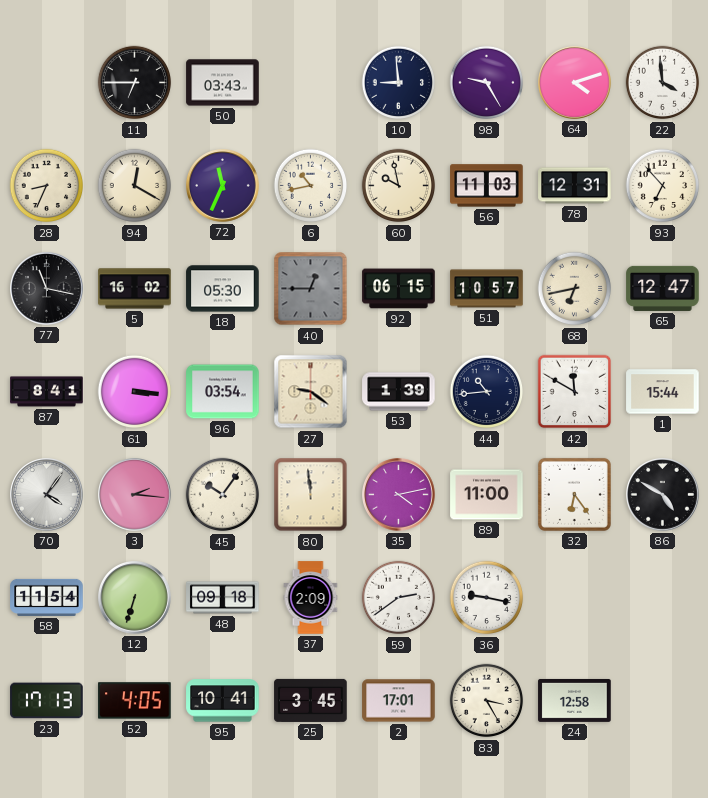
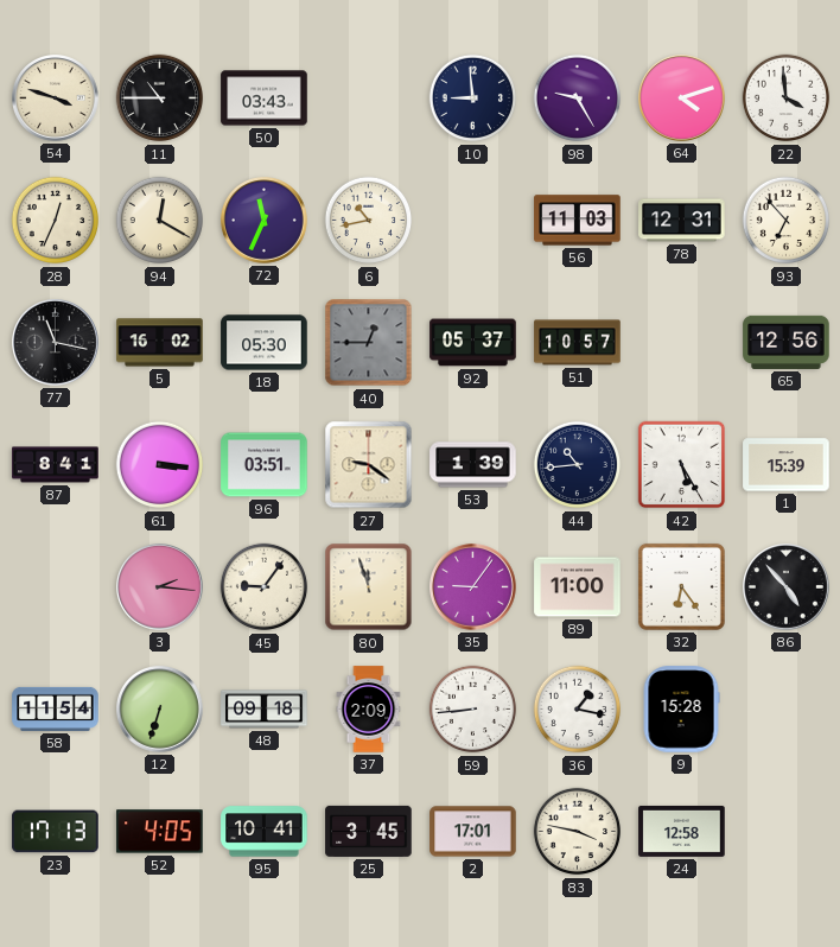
54: none -> 3:48
11: 6:45 -> 10:45
28: 8:34 -> 12:34
60: 9:58 -> none
92: 06:15 -> 05:37
68: 6:43 -> none
65: 12:47 -> 12:56
96: 03:54 -> 03:51
42: 11:50 -> 5:25
1: 15:44 -> 15:39
70: 4:06 -> none
45: 10:06 -> 9:06
80: 11:59 -> 11:57
35: 4:13 -> 9:06
86: 4:50 -> 4:53
59: 2:39 -> 8:44
36: 9:17 -> 1:17
9: none -> 15:28
83: 3:25 -> 3:47
